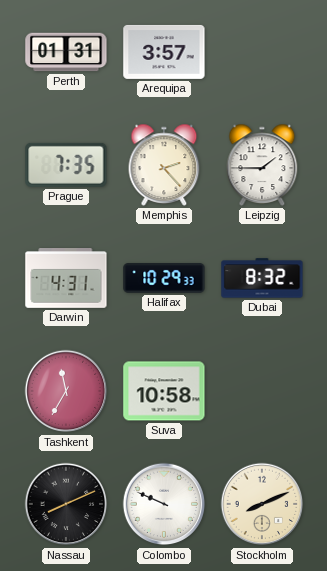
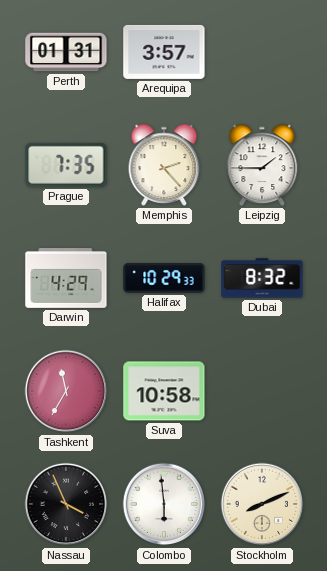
Darwin: 4:31 -> 4:29
Nassau: 8:11 -> 3:56
Colombo: 9:49 -> 5:59
